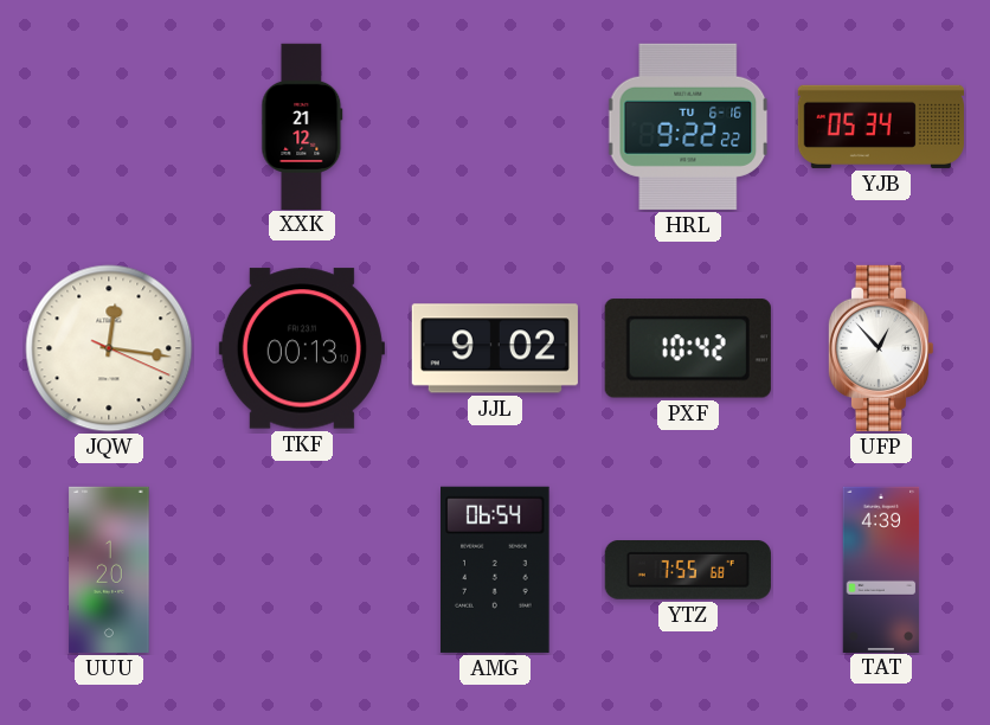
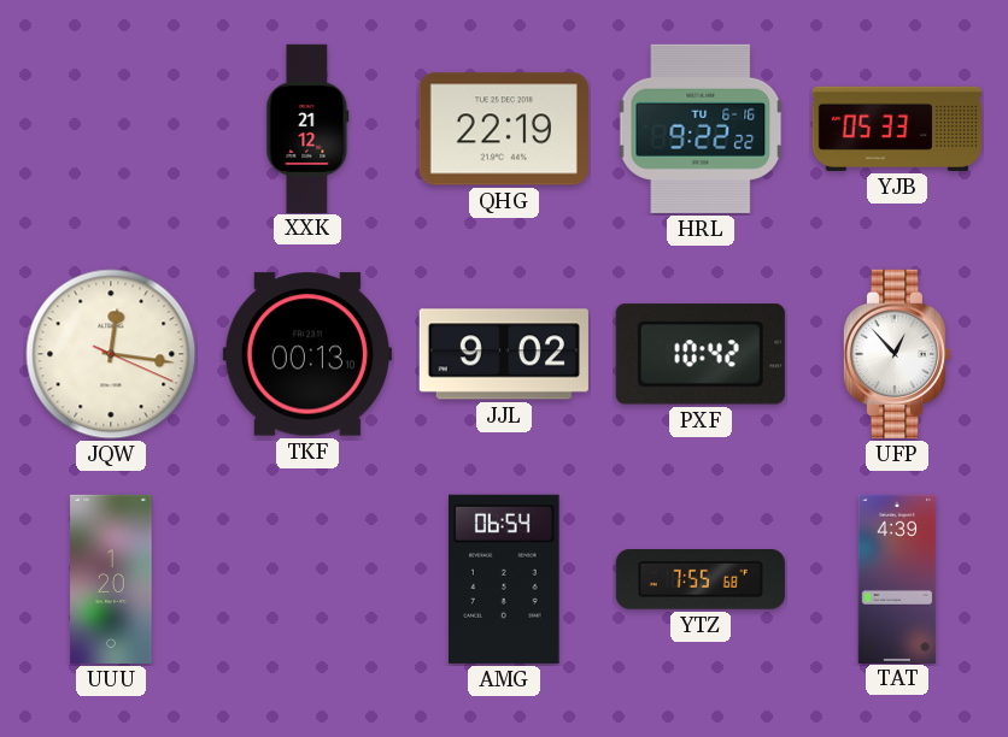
QHG: none -> 22:19
YJB: 05:34 -> 05:33
